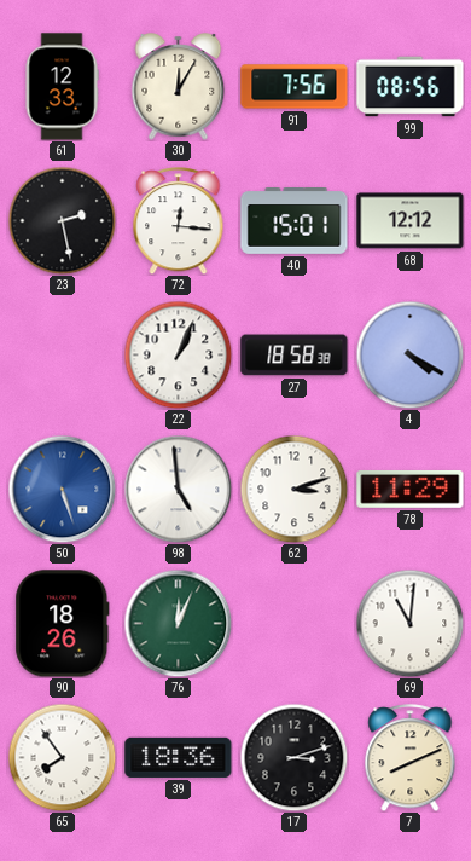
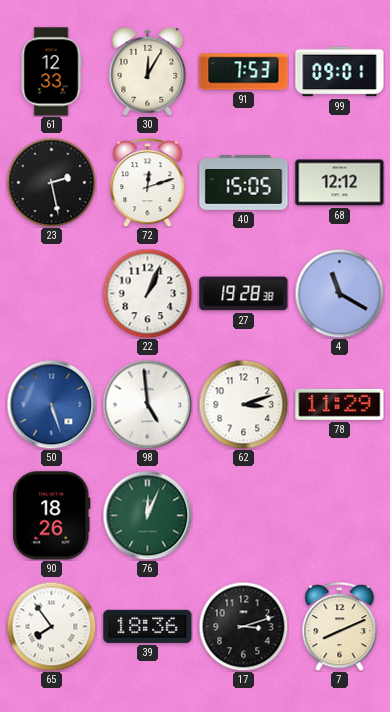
91: 7:56 -> 7:53
99: 08:56 -> 09:01
72: 12:16 -> 12:12
40: 15:01 -> 15:05
27: 18:58 -> 19:28
4: 4:20 -> 11:20
69: 11:01 -> none
